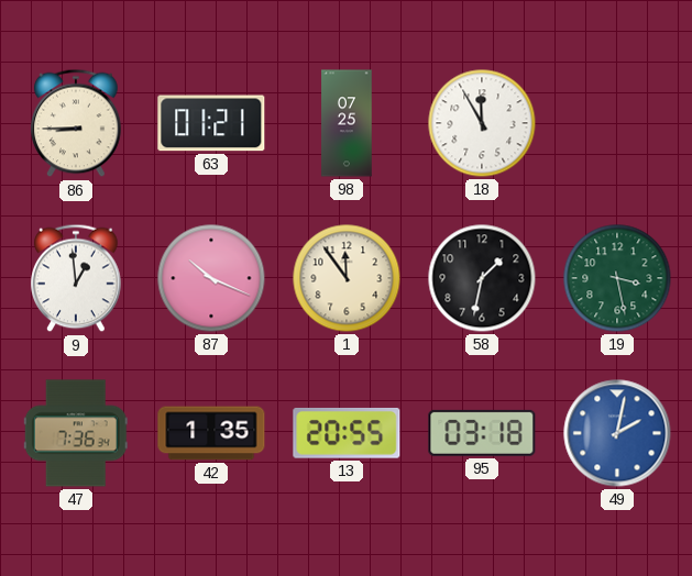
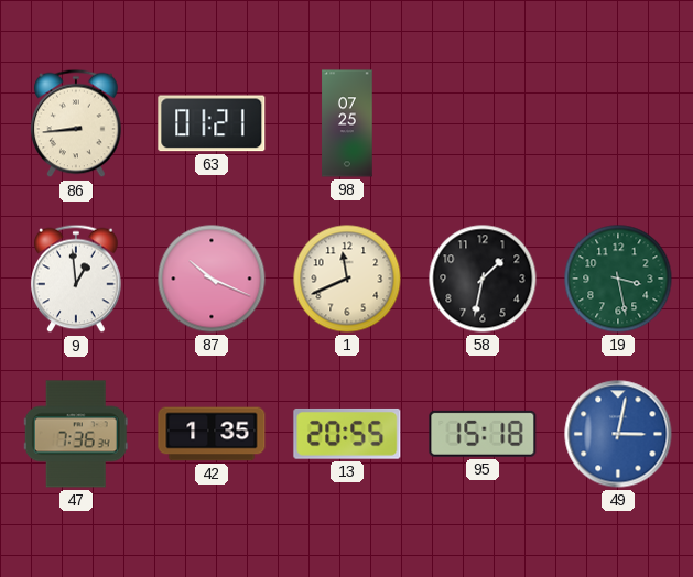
86: 8:45 -> 8:44
18: 11:55 -> none
1: 11:54 -> 11:41
95: 03:18 -> 15:18
49: 2:02 -> 3:02
